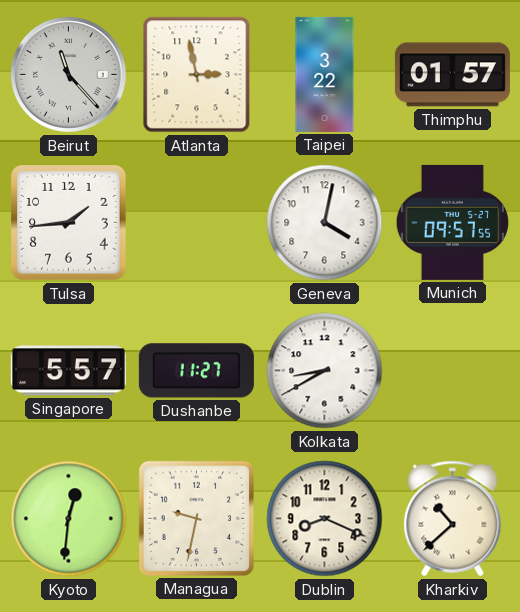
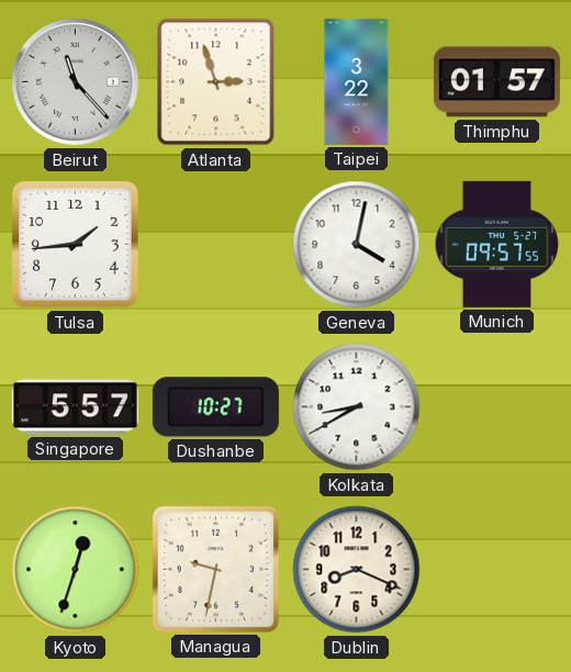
Atlanta: 2:58 -> 2:57
Dushanbe: 11:27 -> 10:27
Kyoto: 12:31 -> 12:33
Kharkiv: 10:38 -> none
